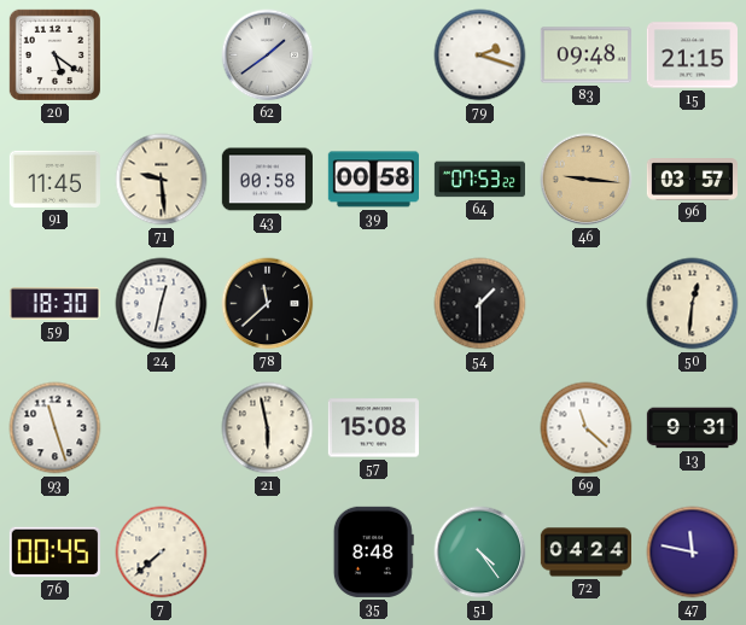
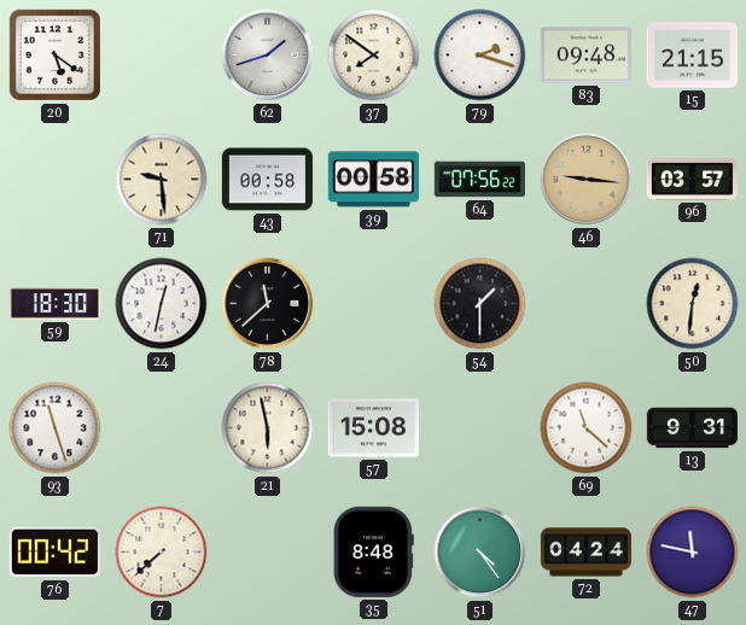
62: 1:39 -> 1:42
37: none -> 7:51
91: 11:45 -> none
64: 07:53 -> 07:56
76: 00:45 -> 00:42
